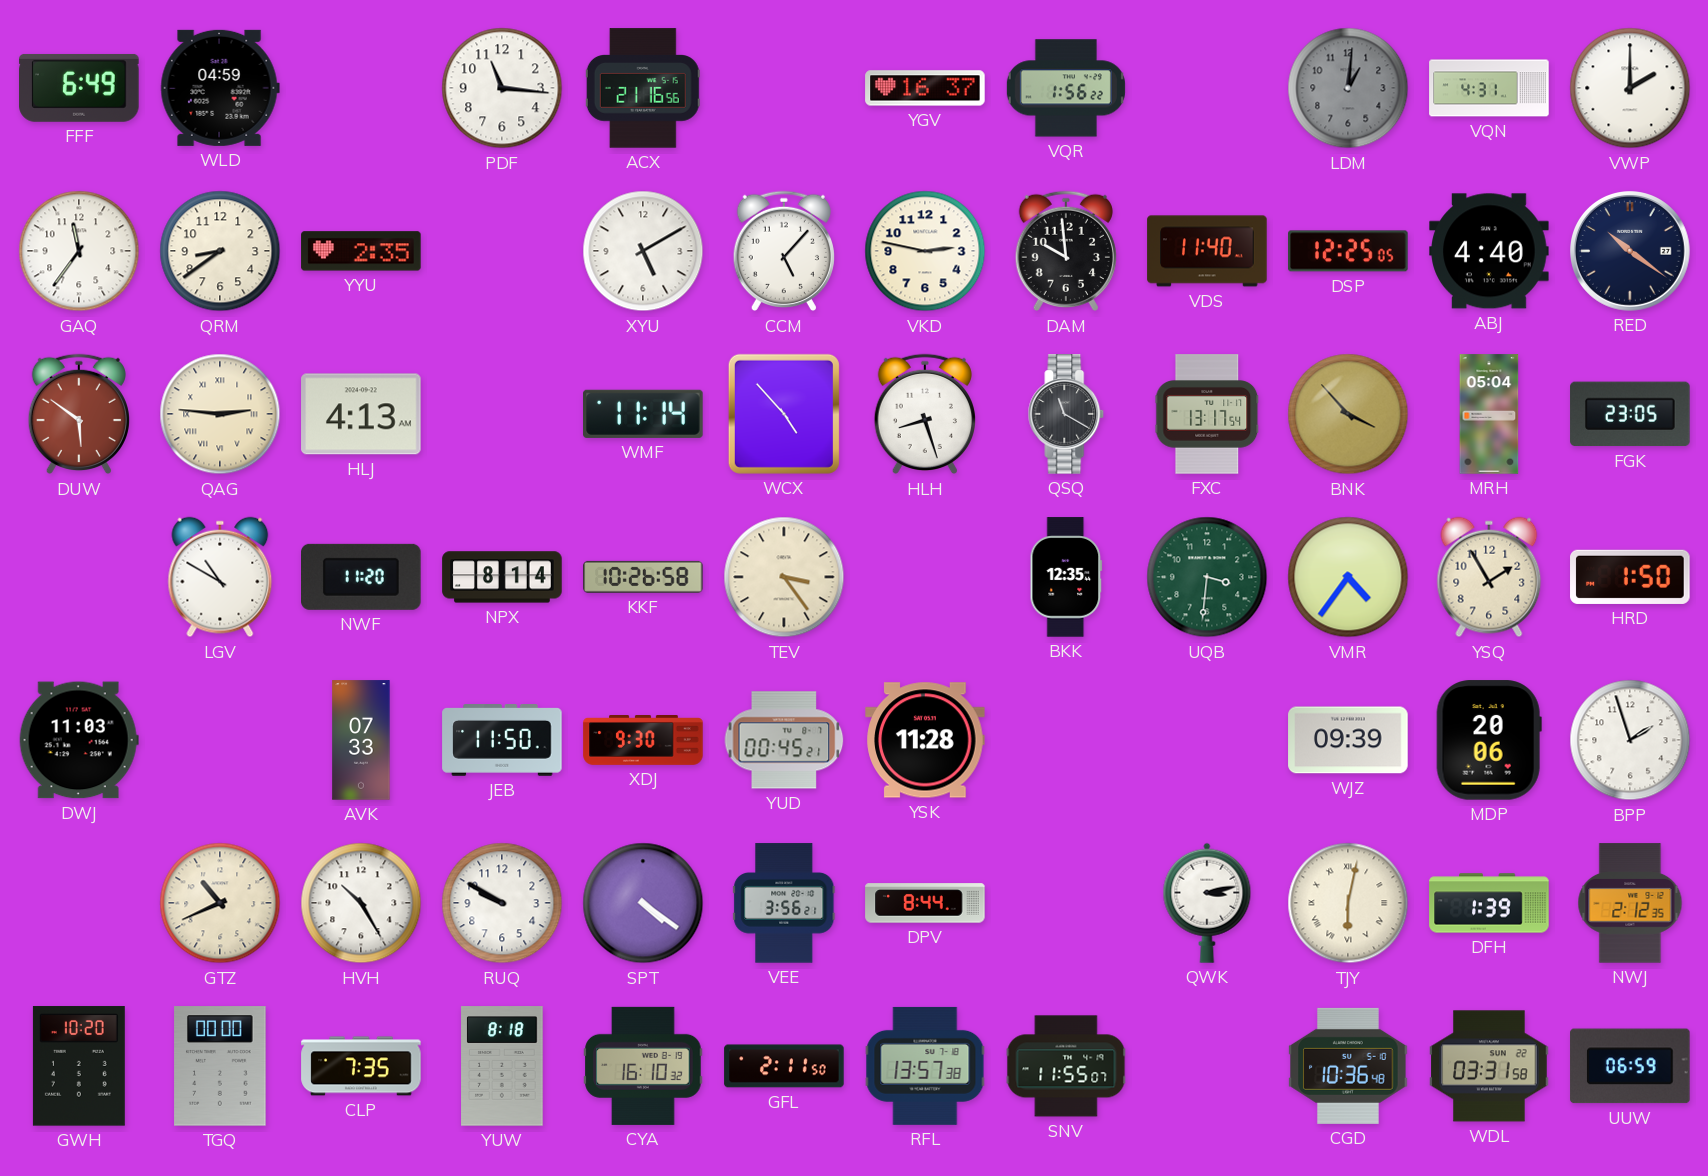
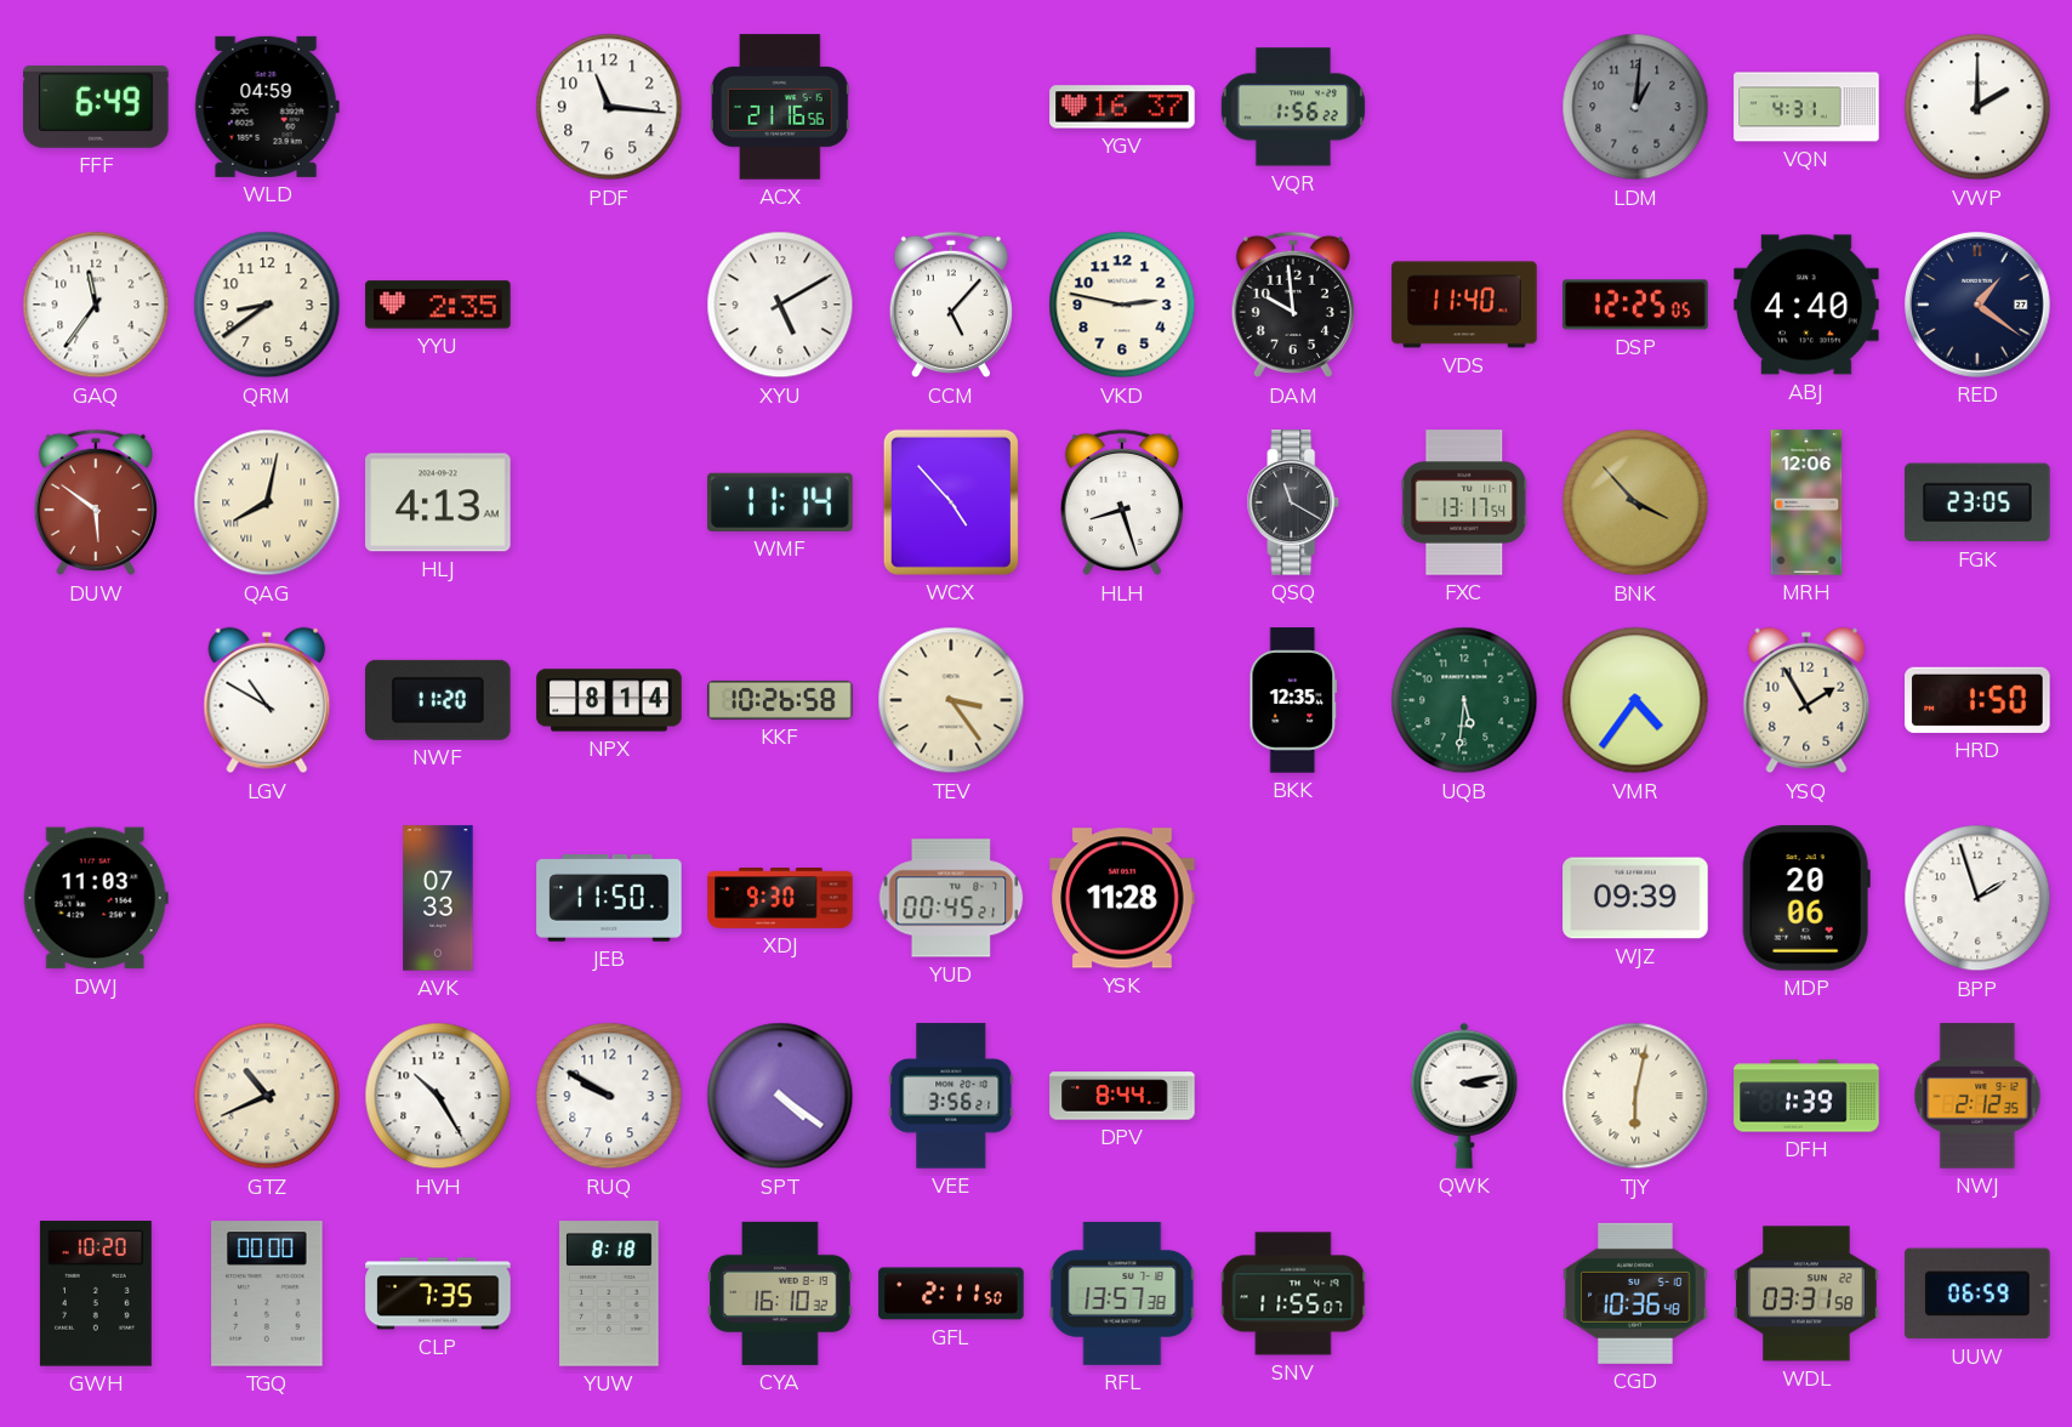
RED: 10:21 -> 1:21
QAG: 2:46 -> 8:02
MRH: 05:04 -> 12:06
UQB: 3:31 -> 5:31
